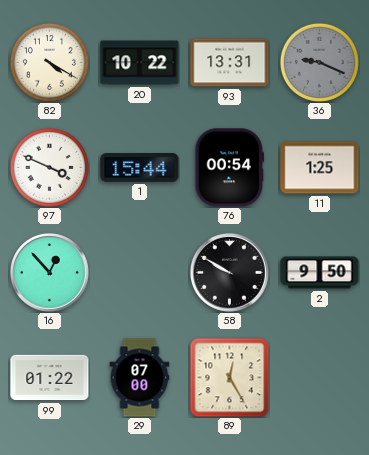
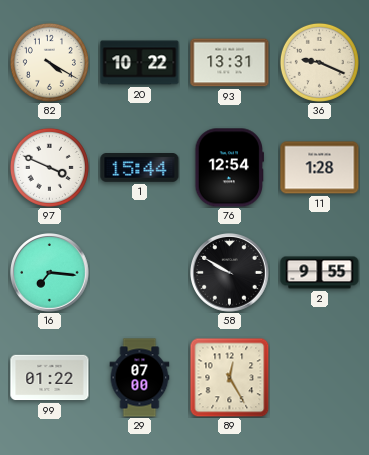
36 dial: grey -> cream
76: 00:54 -> 12:54
11: 1:25 -> 1:28
16: 12:53 -> 7:16
2: 9:50 -> 9:55
